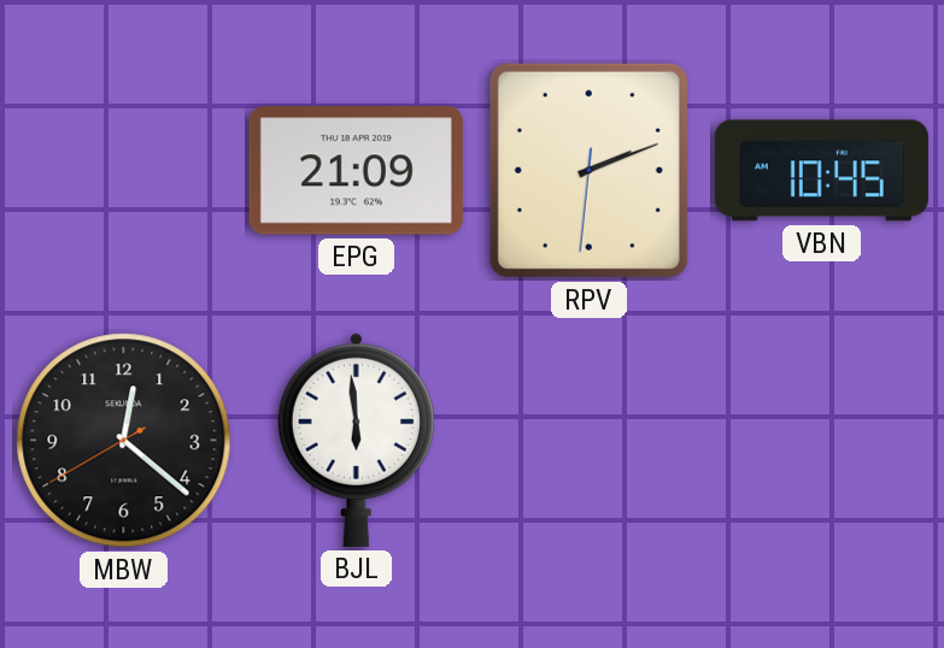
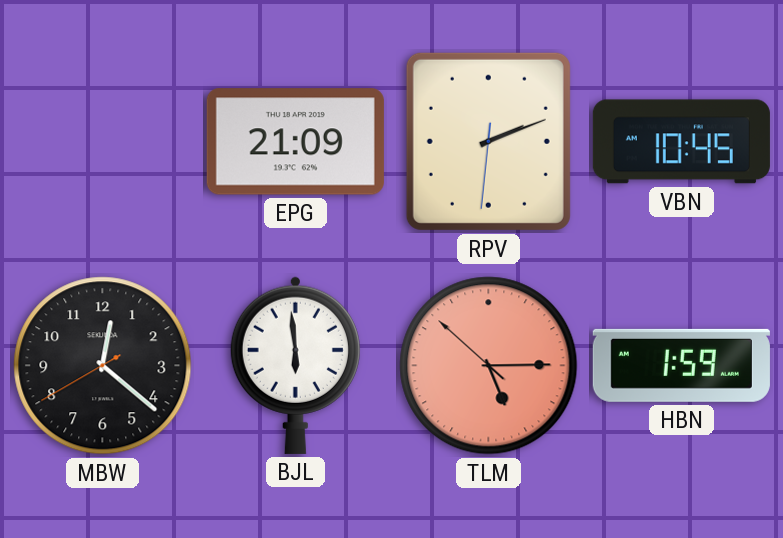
TLM: none -> 5:14
HBN: none -> 1:59
